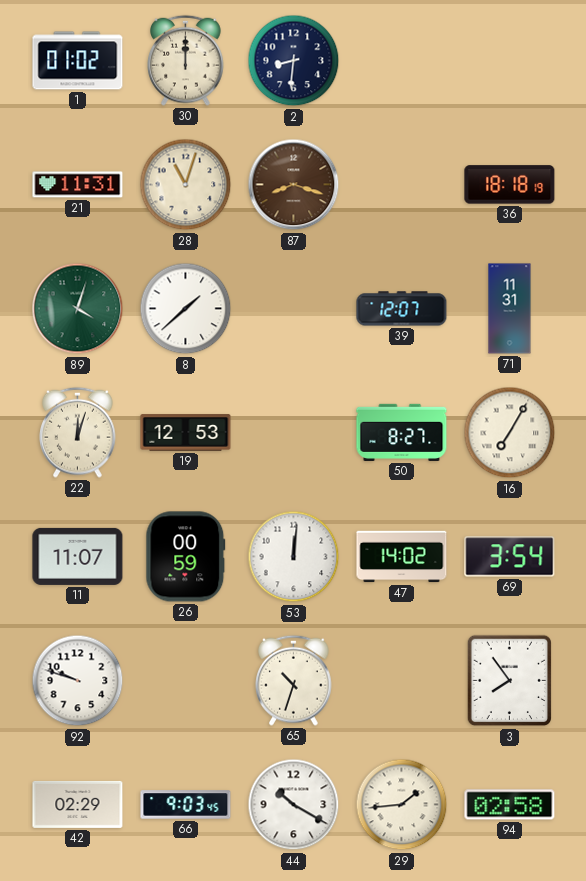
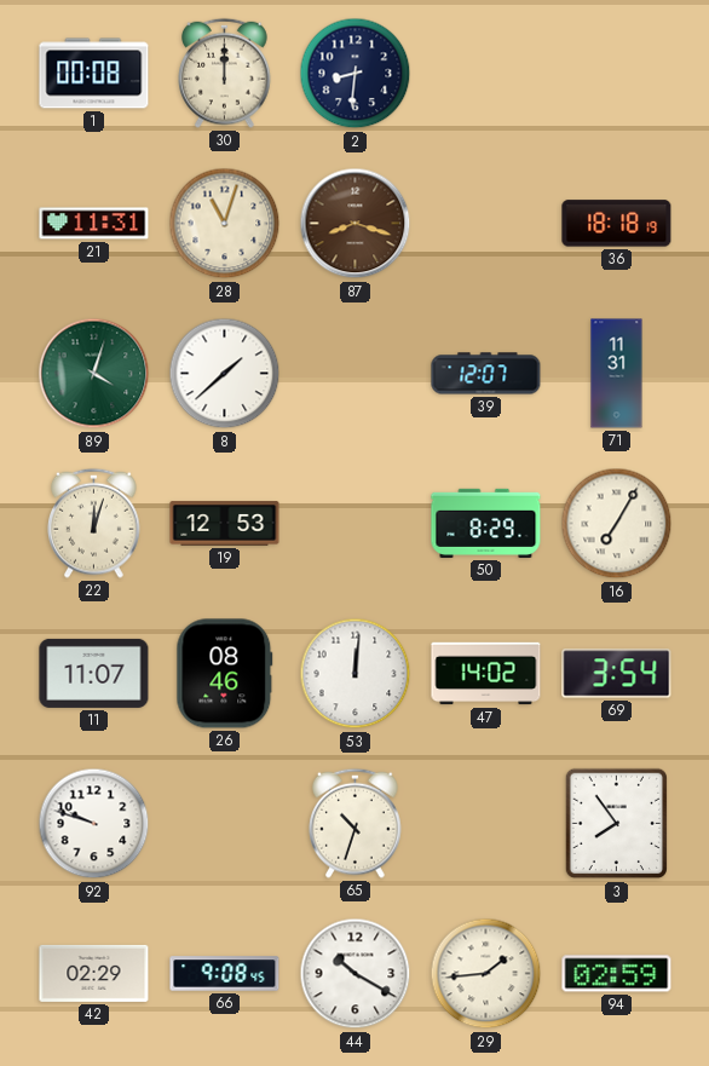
1: 01:02 -> 00:08
50: 8:27 -> 8:29
26: 00:59 -> 08:46
66: 9:03 -> 9:08
94: 02:58 -> 02:59
